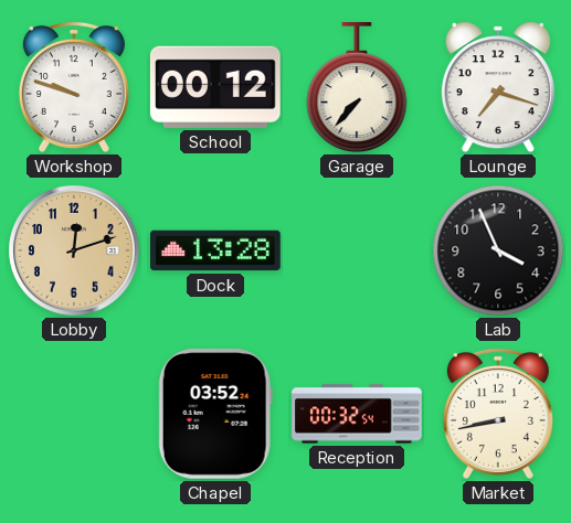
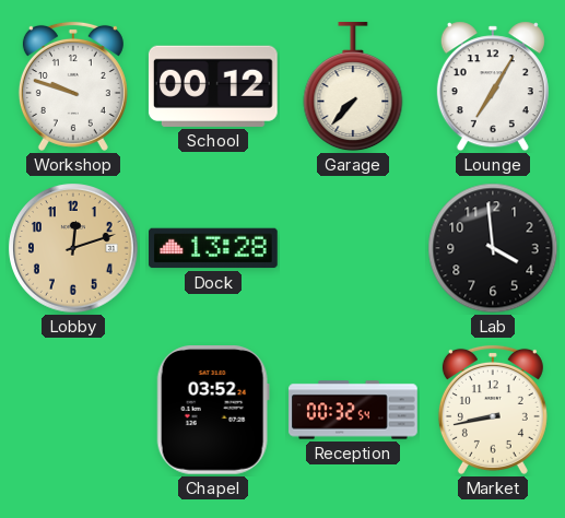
Lounge: 7:18 -> 7:05
Lab: 3:56 -> 3:59
